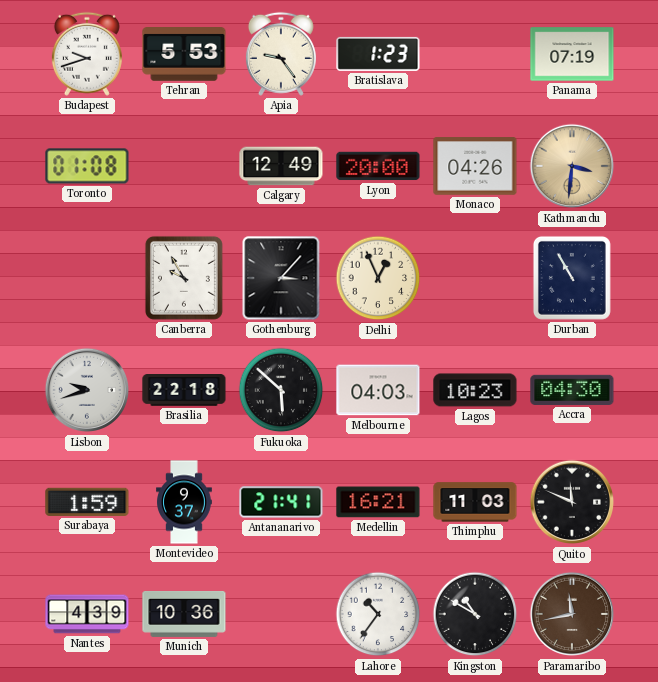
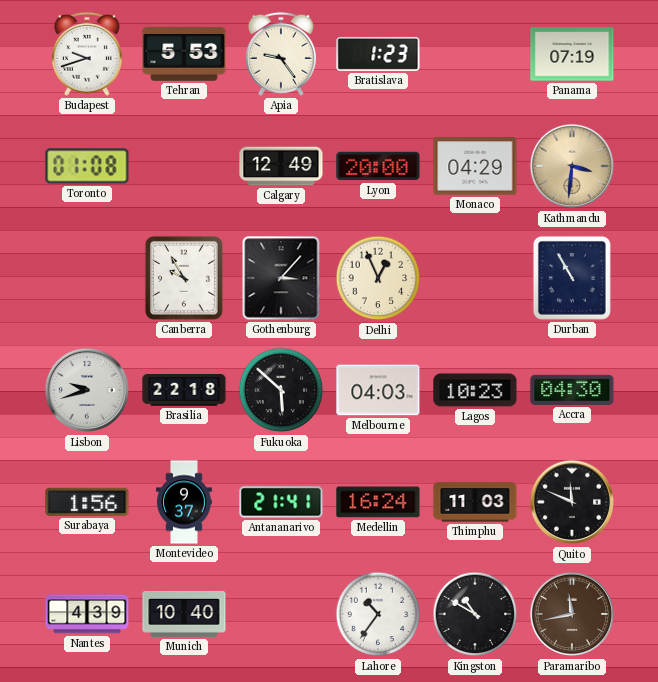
Monaco: 04:26 -> 04:29
Surabaya: 1:59 -> 1:56
Medellin: 16:21 -> 16:24
Munich: 10:36 -> 10:40
